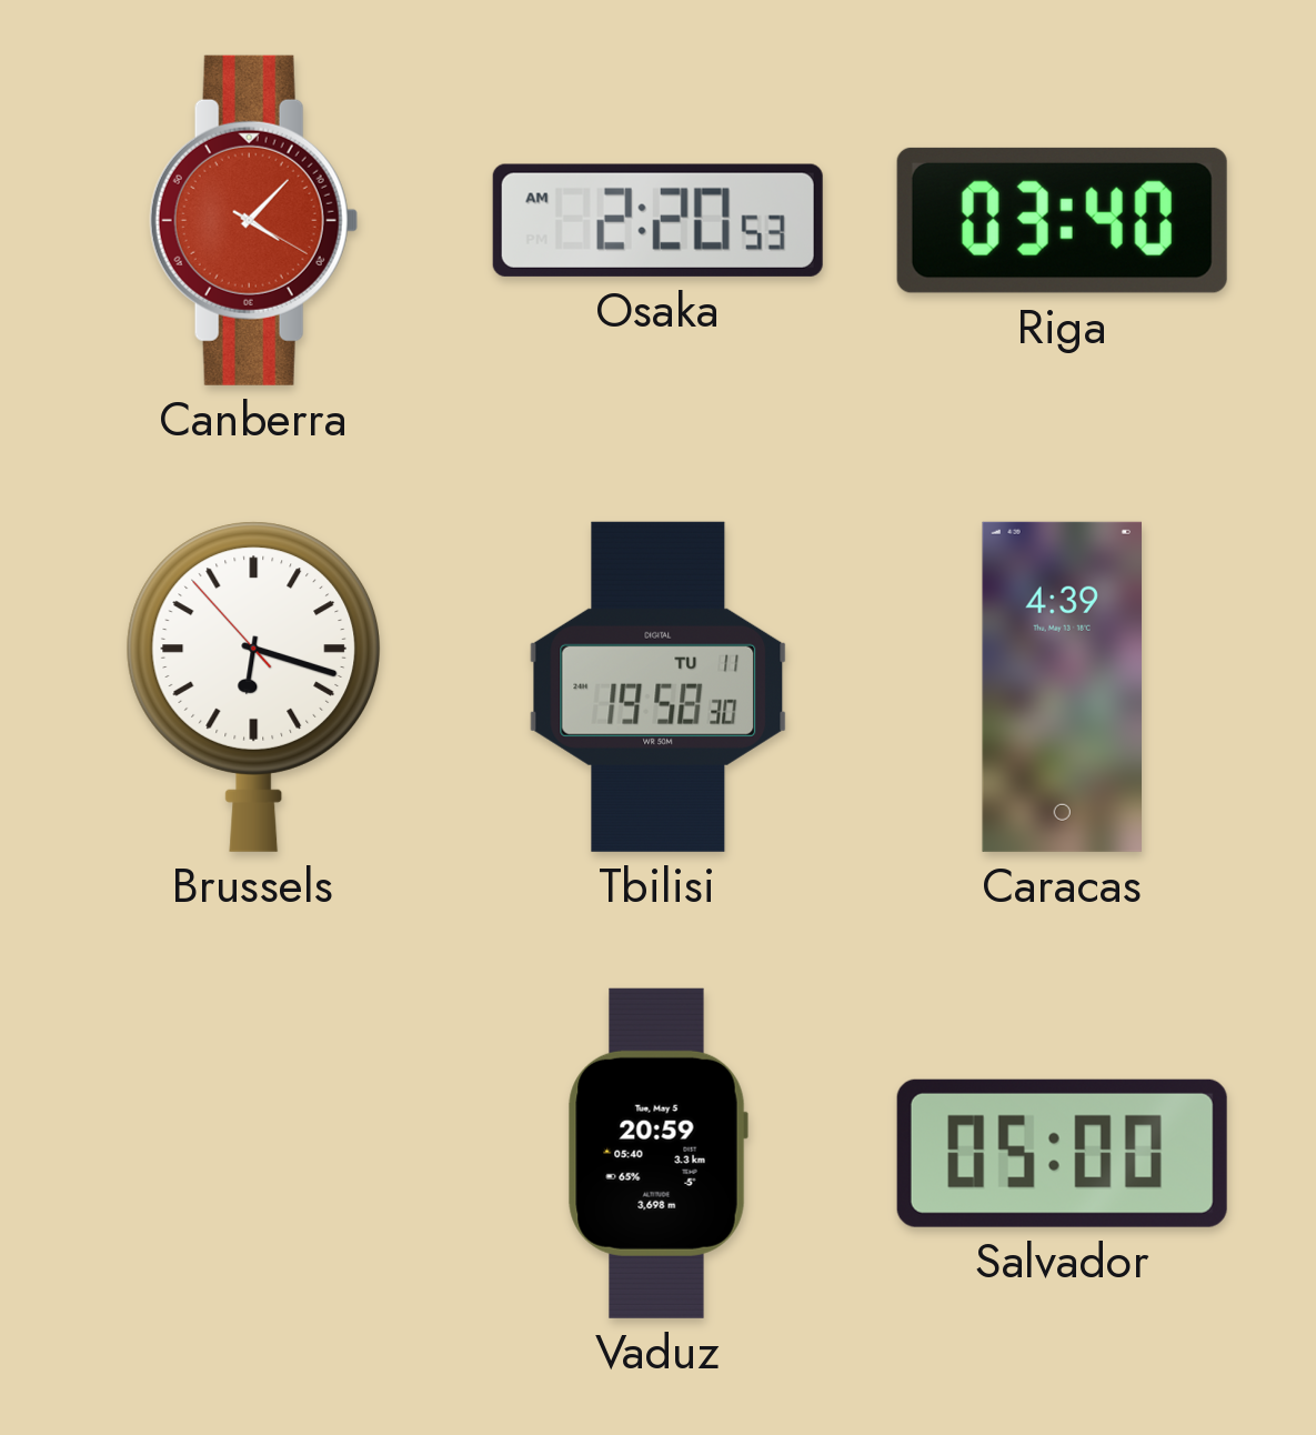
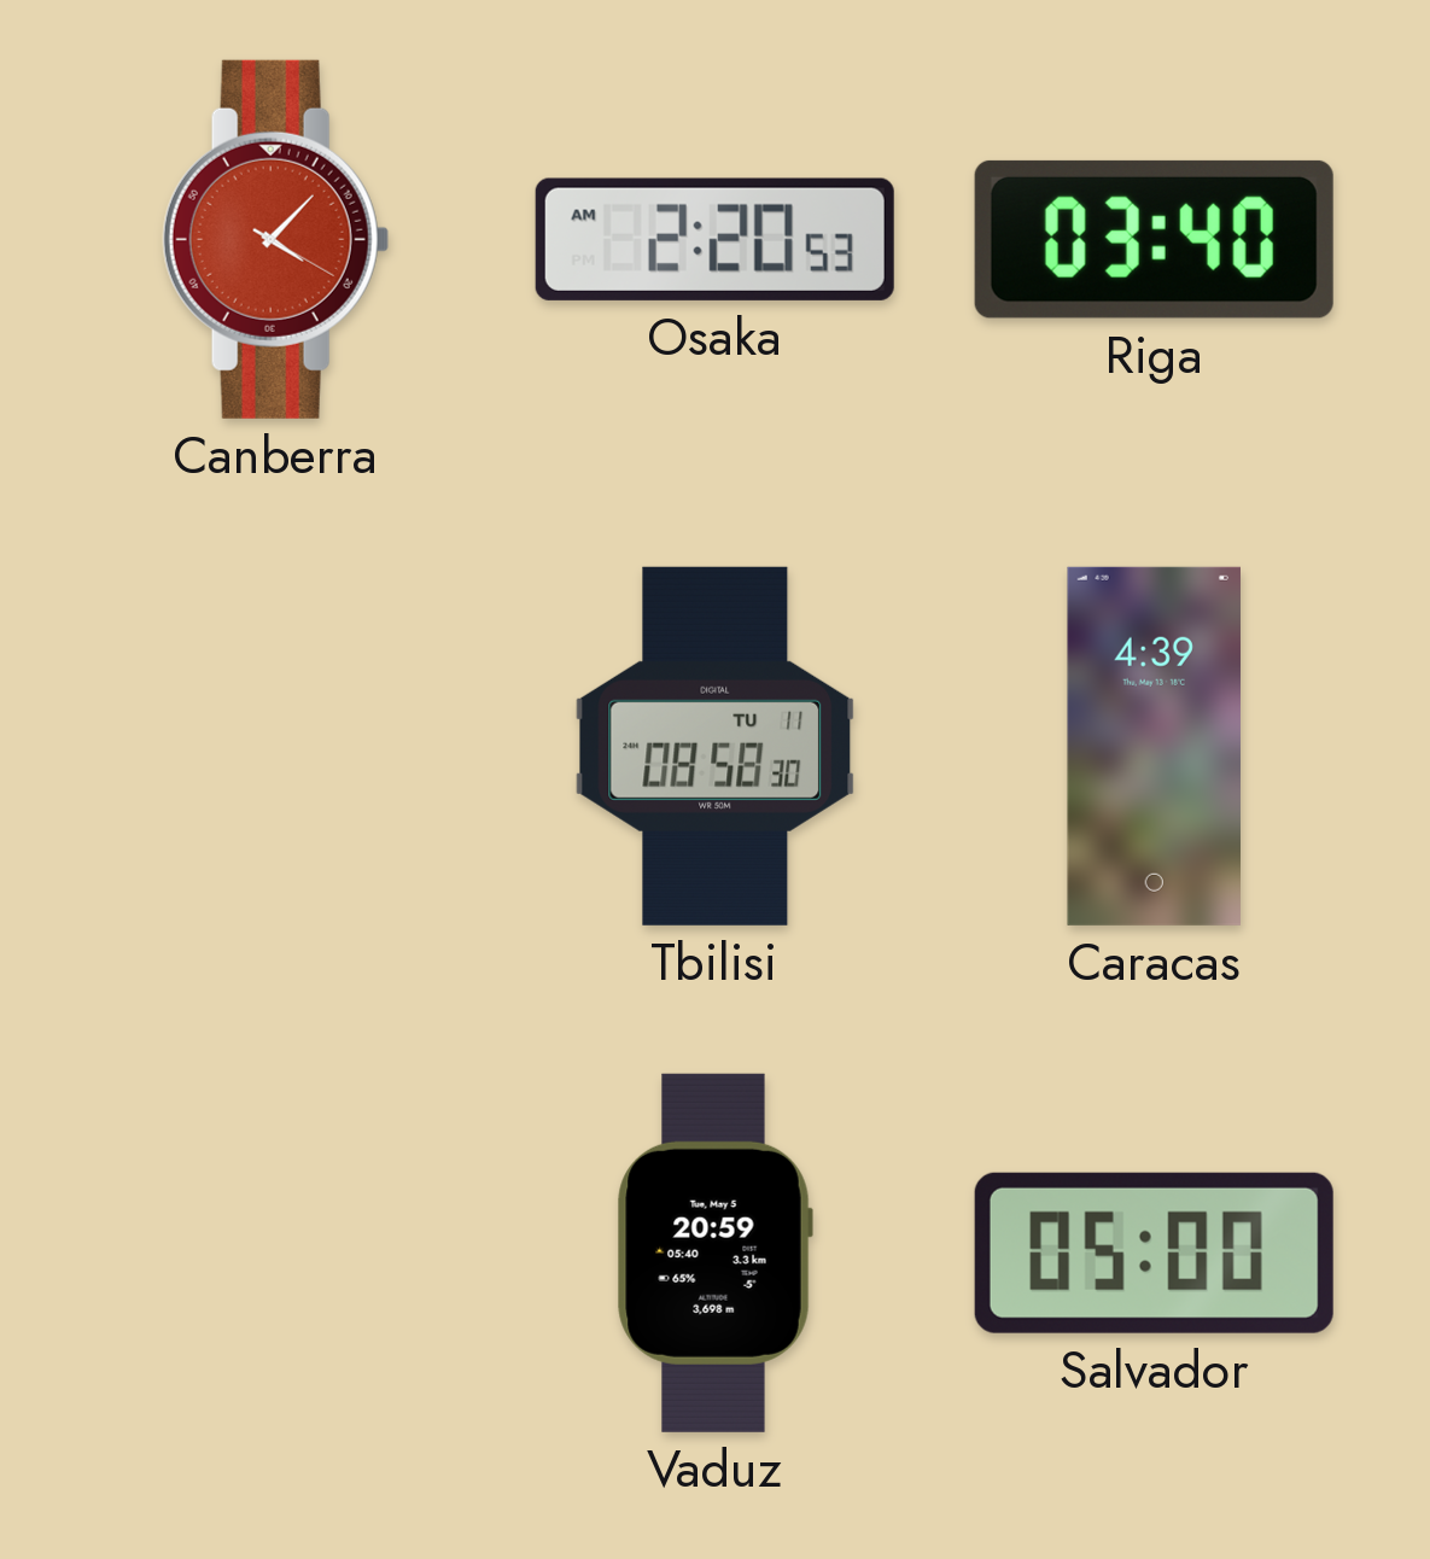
Brussels: 6:17 -> none
Tbilisi: 19:58 -> 08:58
